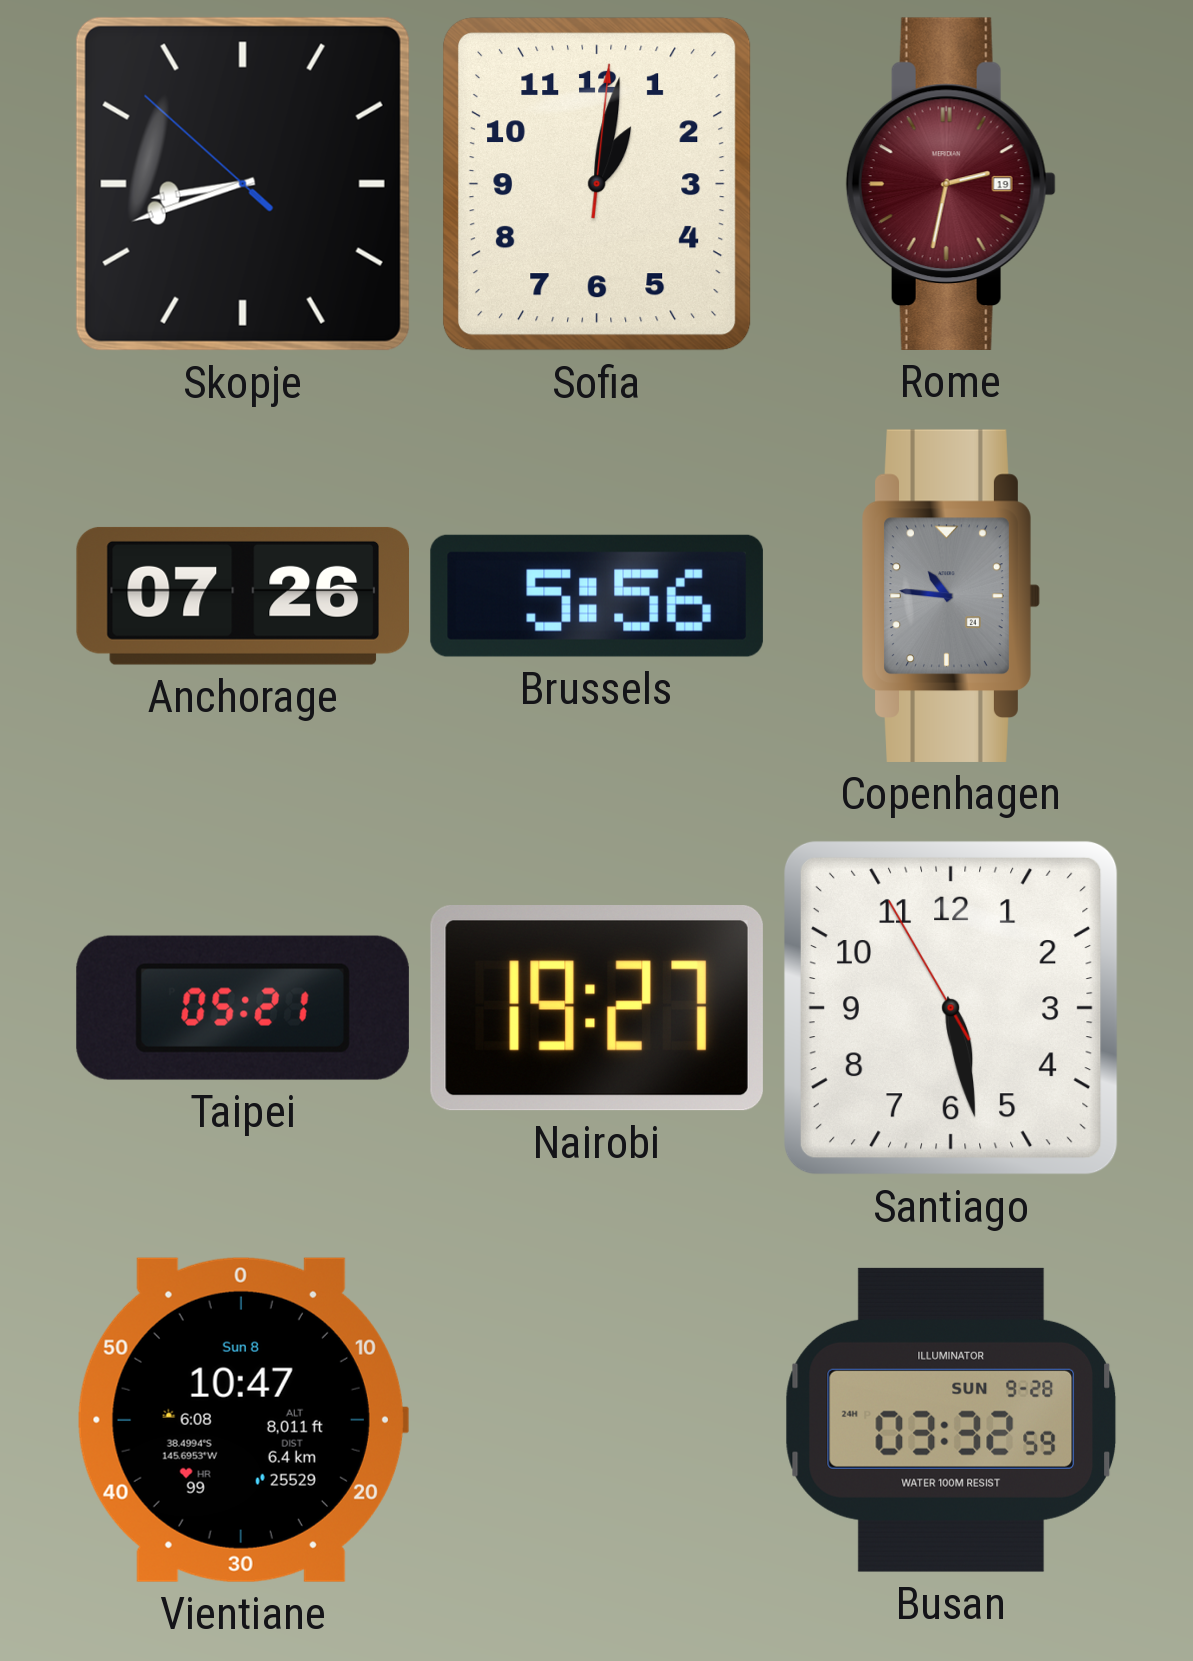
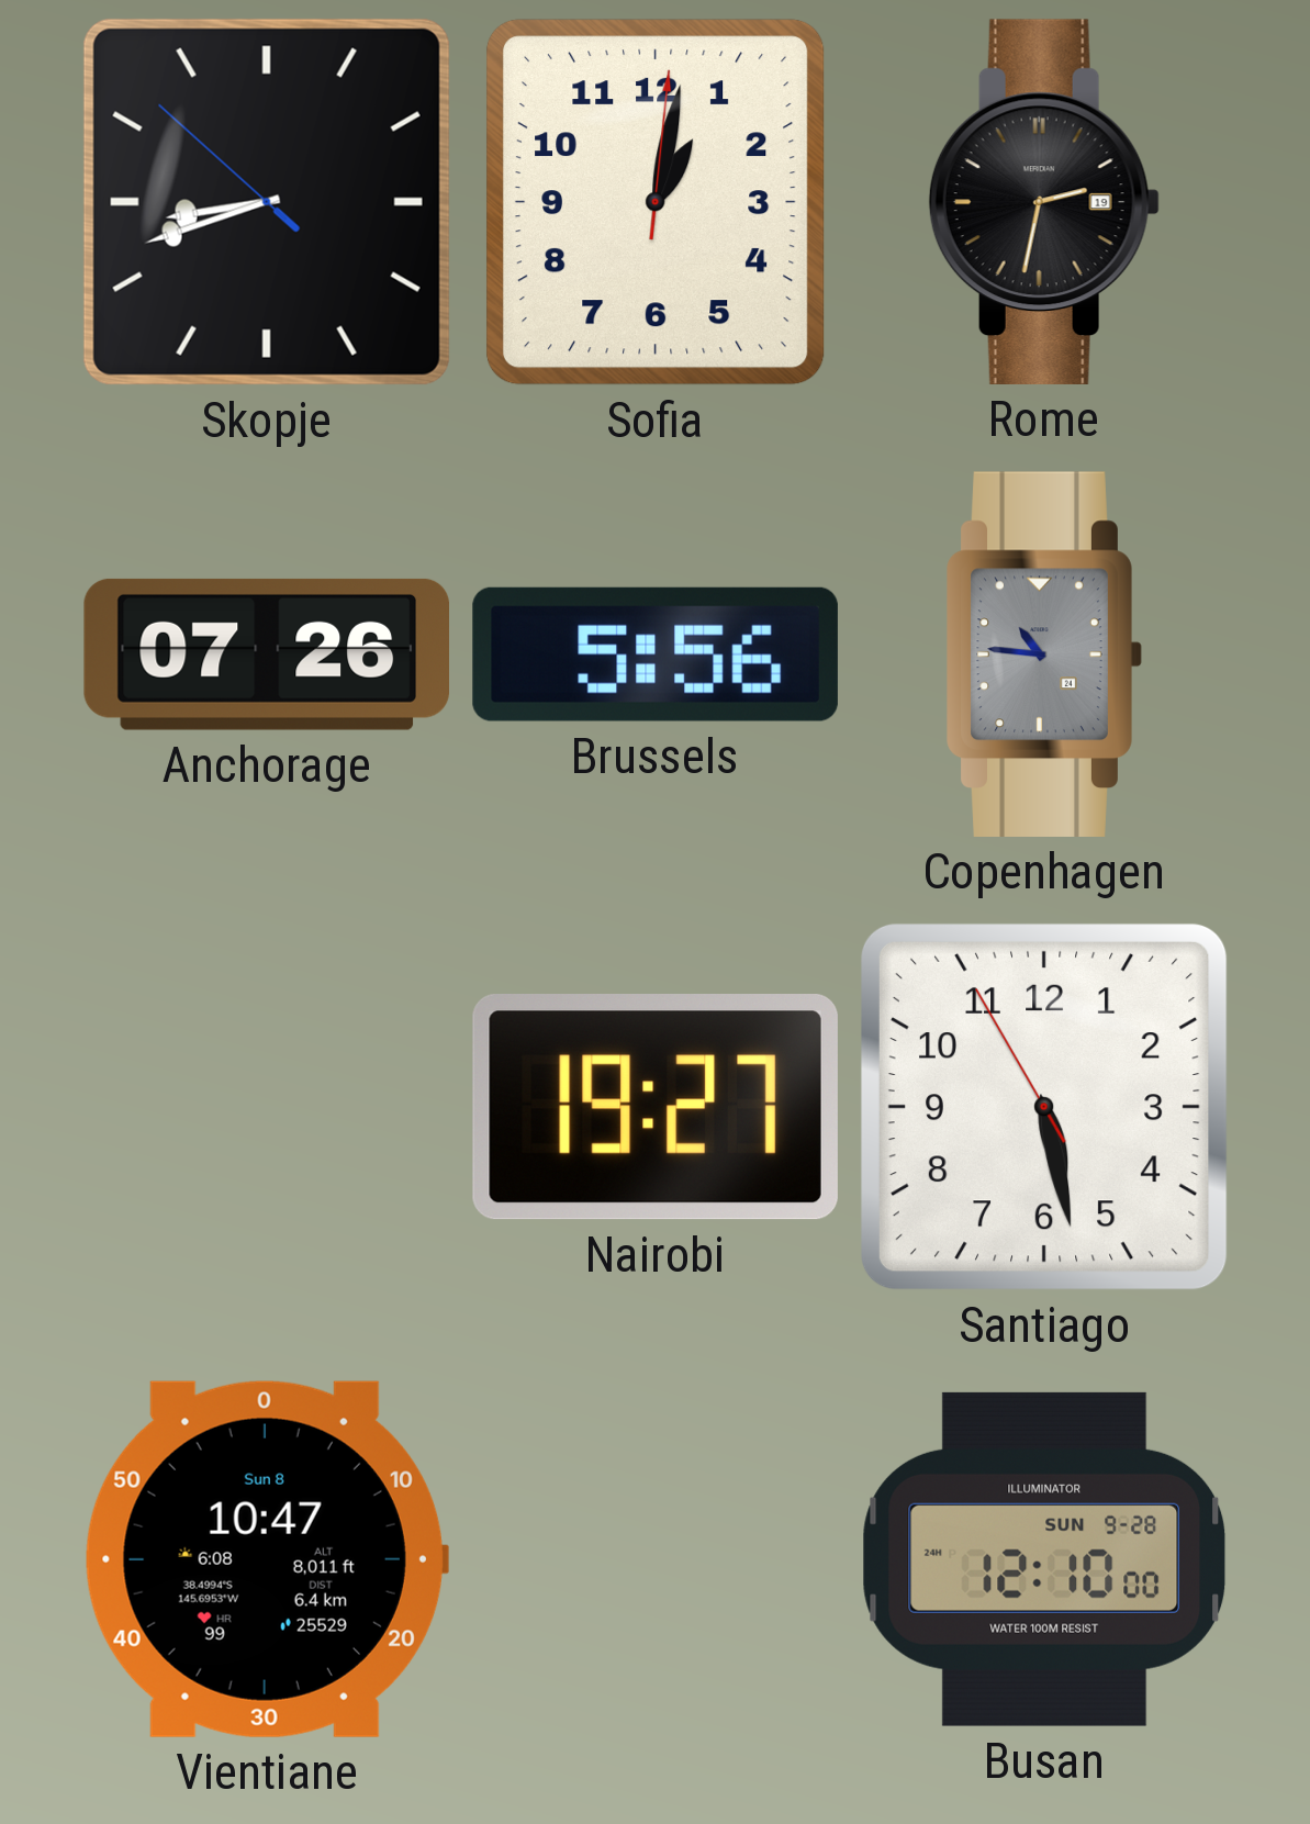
Rome dial: burgundy -> black
Taipei: 05:21 -> none
Busan: 03:32 -> 12:10
